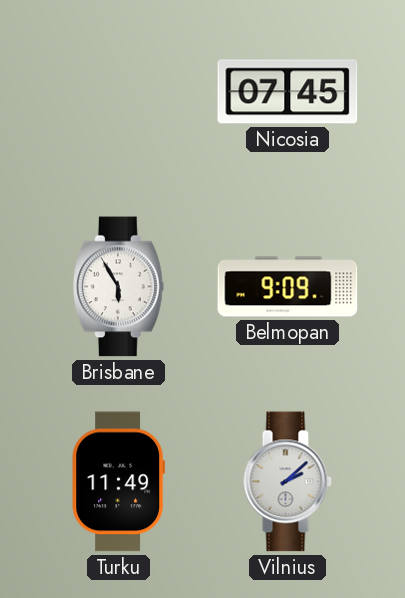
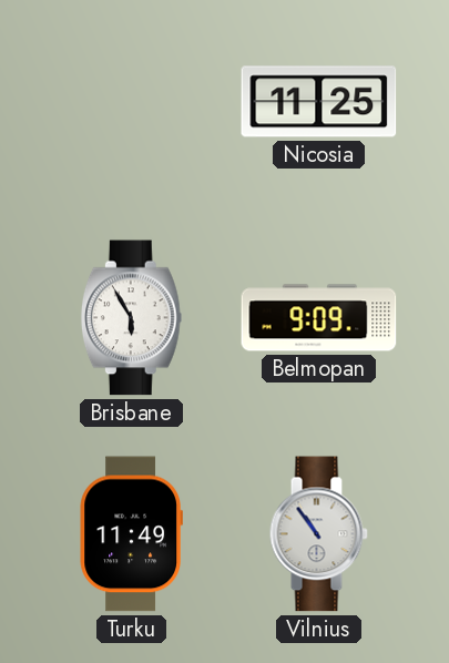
Nicosia: 07:45 -> 11:25
Vilnius: 2:08 -> 10:54
